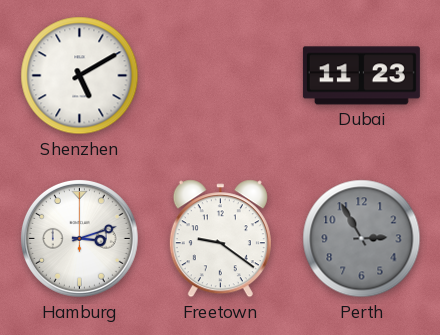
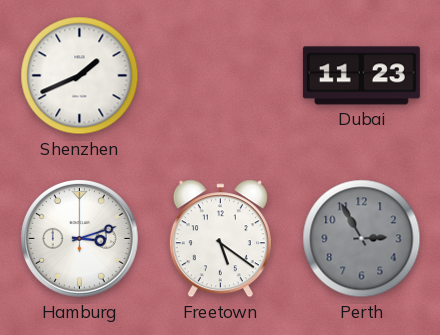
Shenzhen: 5:10 -> 1:41
Freetown: 9:21 -> 5:21
